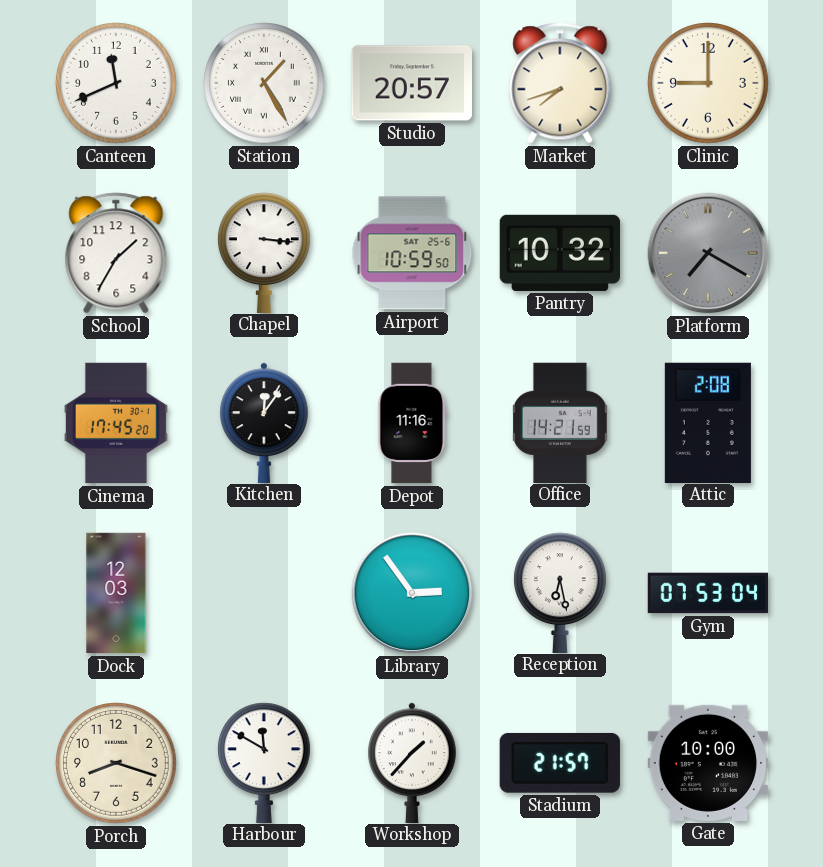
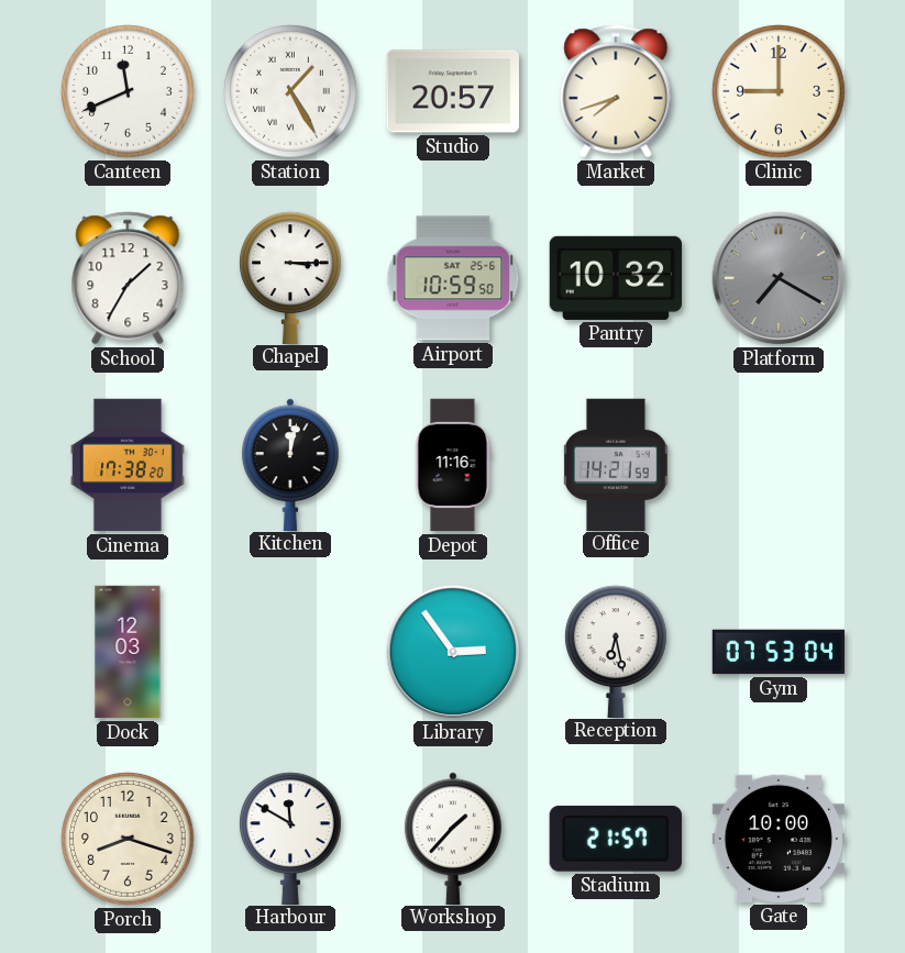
Chapel: 3:16 -> 3:15
Cinema: 17:45 -> 17:38
Kitchen: 12:06 -> 12:02
Attic: 2:08 -> none
